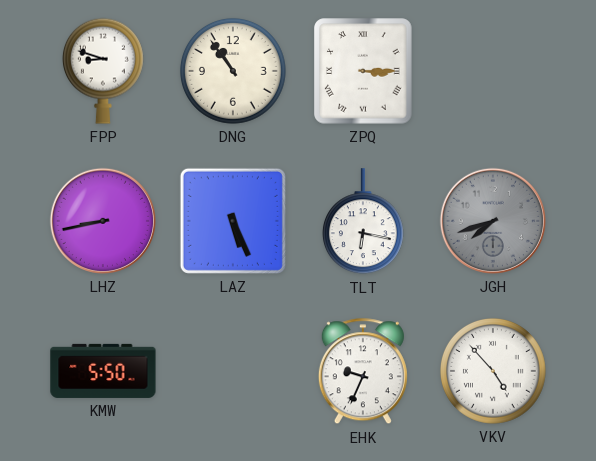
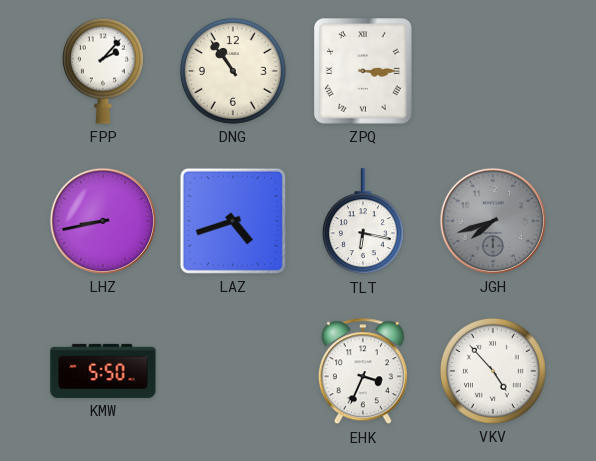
FPP: 8:48 -> 2:07
LAZ: 5:26 -> 4:42
EHK: 9:34 -> 3:34
